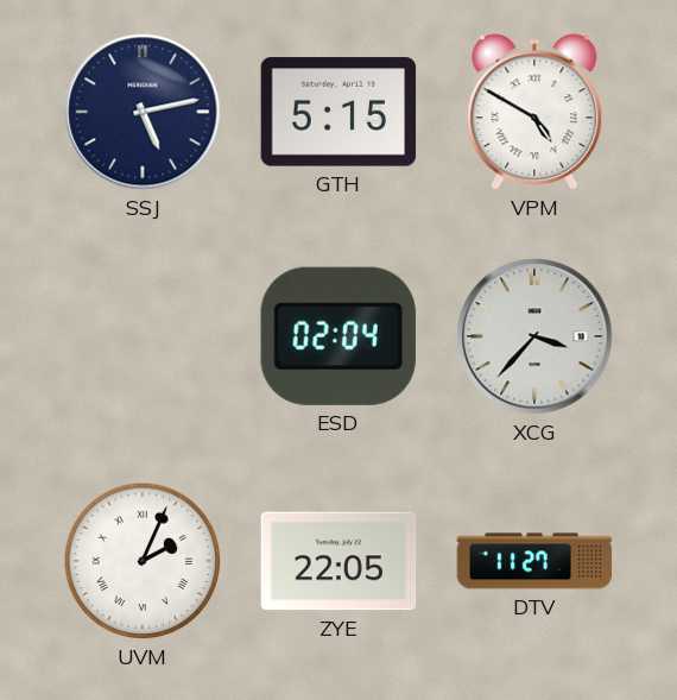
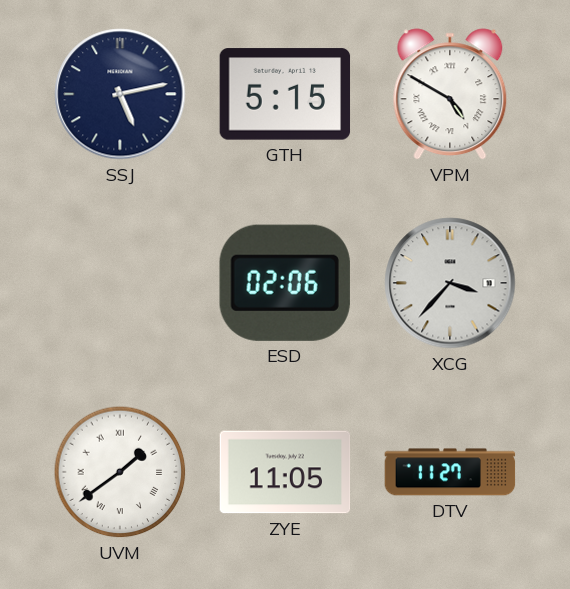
ESD: 02:04 -> 02:06
UVM: 2:04 -> 1:39
ZYE: 22:05 -> 11:05
